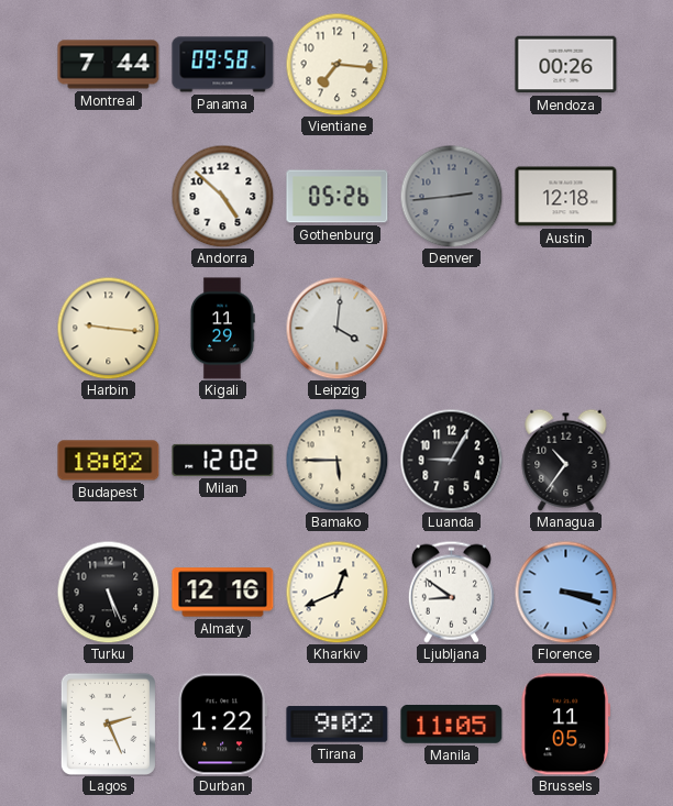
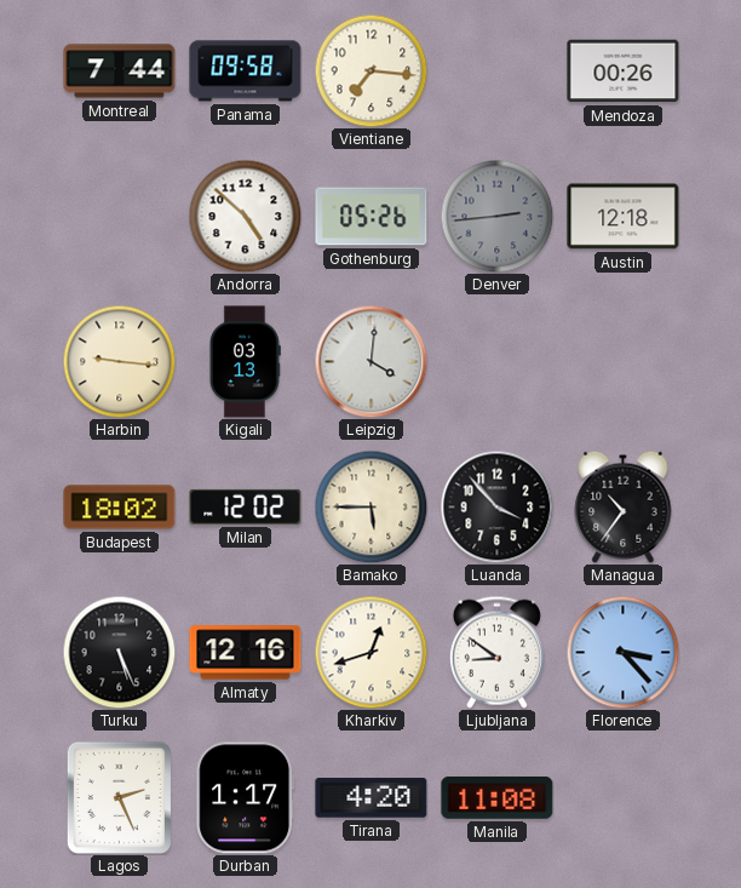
Kigali: 11:29 -> 03:13
Luanda: 9:05 -> 3:53
Kharkiv: 12:41 -> 12:42
Florence: 3:18 -> 3:23
Durban: 1:22 -> 1:17
Tirana: 9:02 -> 4:20
Manila: 11:05 -> 11:08
Brussels: 11:05 -> none
